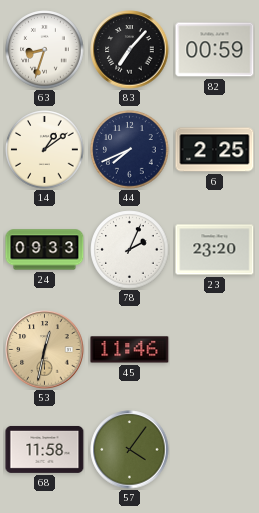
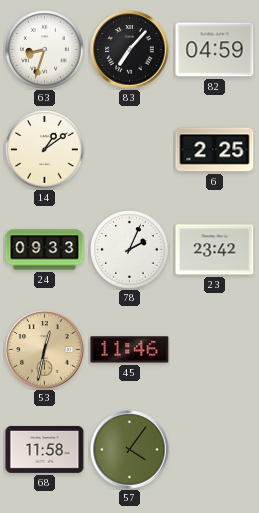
82: 00:59 -> 04:59
44: 7:41 -> none
23: 23:20 -> 23:42
